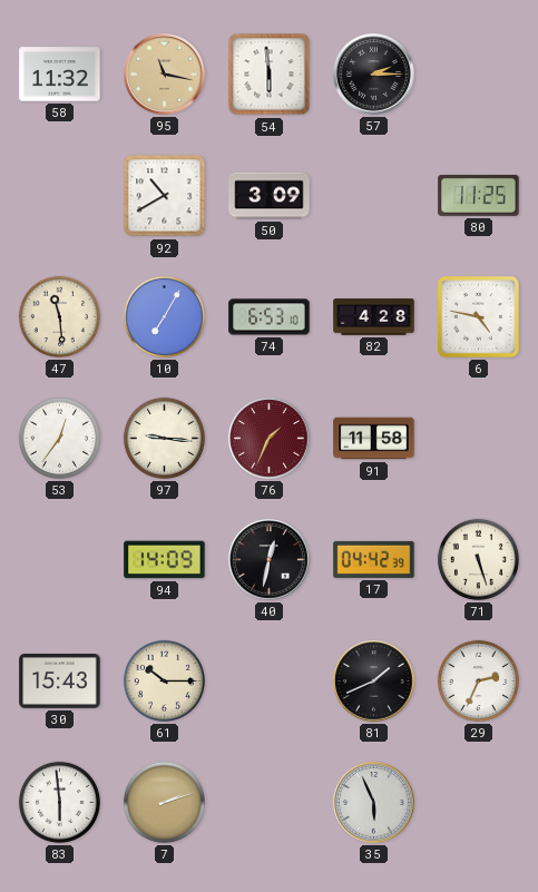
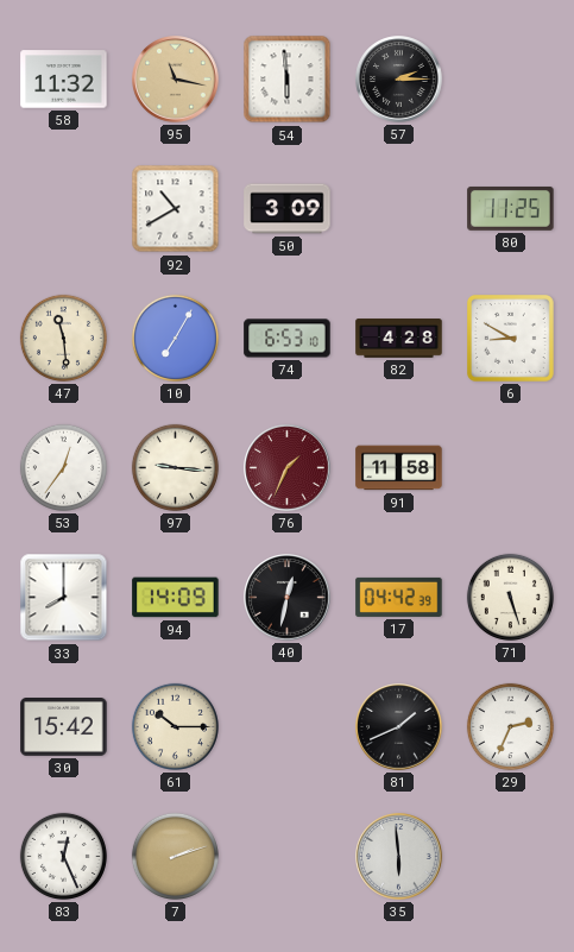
6: 4:47 -> 8:50
33: none -> 8:00
30: 15:43 -> 15:42
83: 5:59 -> 12:26
35: 5:56 -> 5:59
